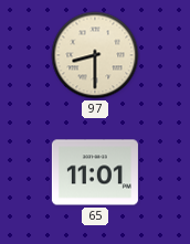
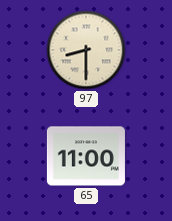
65: 11:01 -> 11:00
